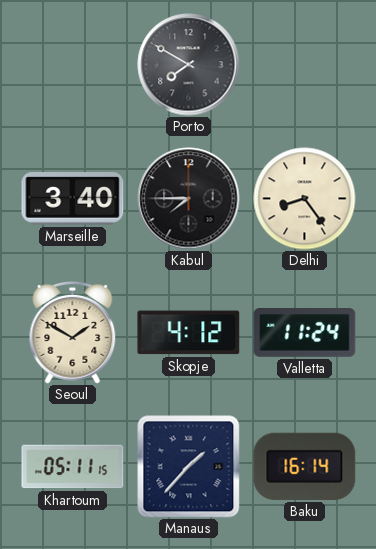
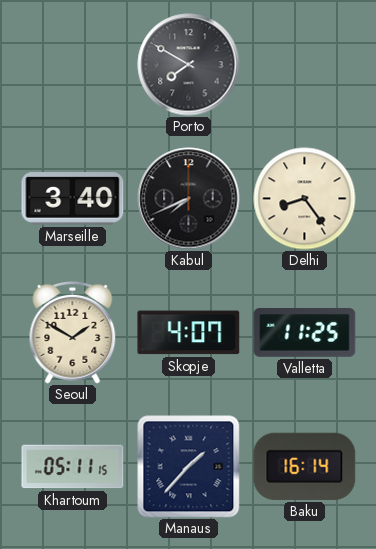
Kabul: 7:45 -> 7:41
Skopje: 4:12 -> 4:07
Valletta: 11:24 -> 11:25
